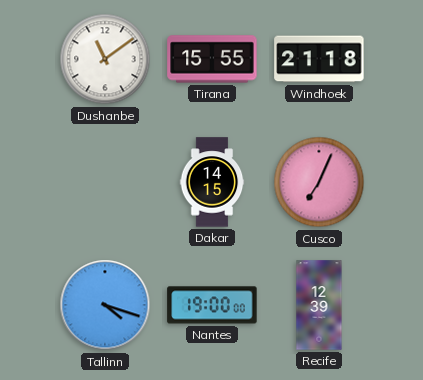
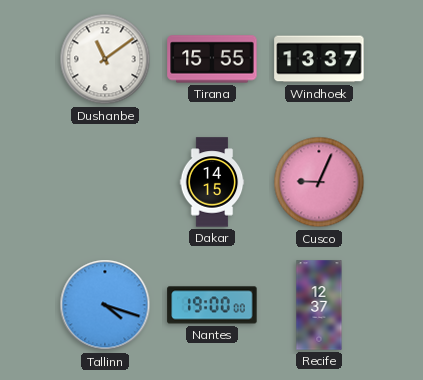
Windhoek: 21:18 -> 13:37
Cusco: 7:04 -> 9:04
Recife: 12:39 -> 12:37
